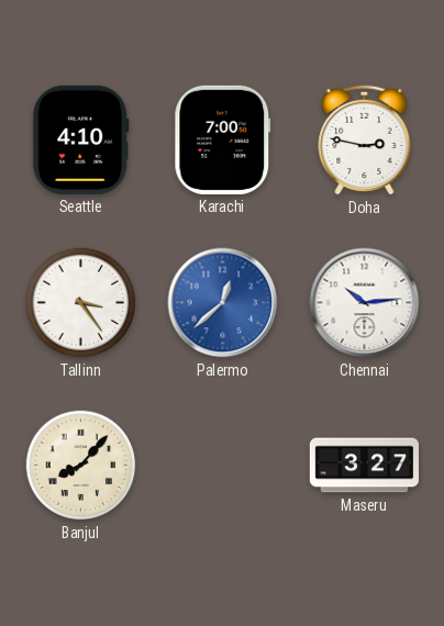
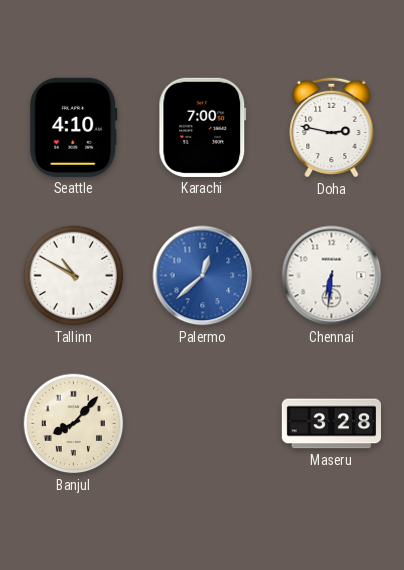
Tallinn: 3:24 -> 10:50
Chennai: 10:14 -> 6:31
Maseru: 3:27 -> 3:28
